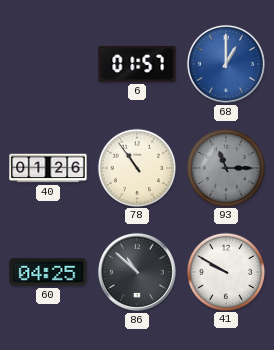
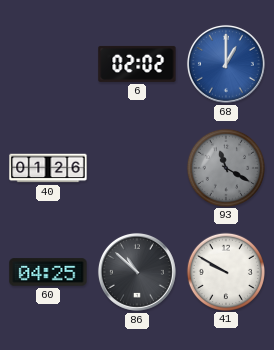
6: 01:57 -> 02:02
78: 10:54 -> none
93: 11:15 -> 11:20
